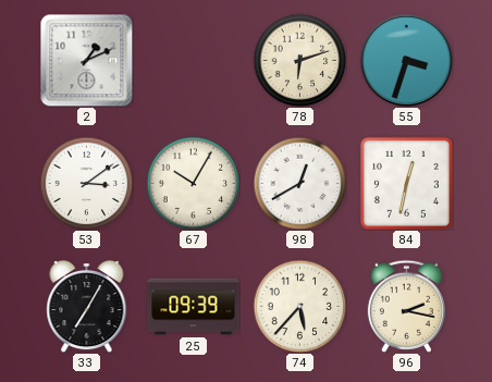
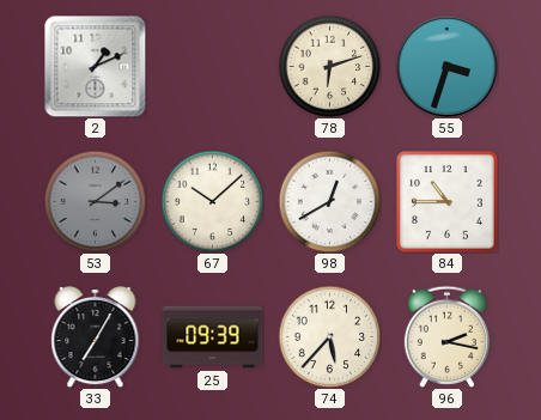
53 dial: white -> grey
67: 10:05 -> 10:08
84: 12:32 -> 10:45
